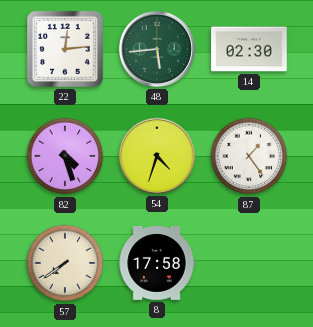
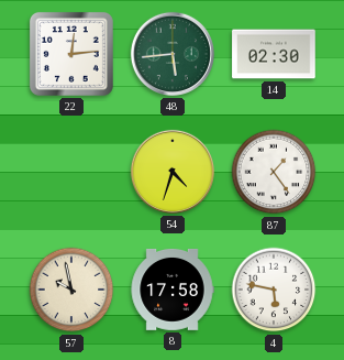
82: 4:27 -> none
57: 7:39 -> 9:58
4: none -> 5:47
